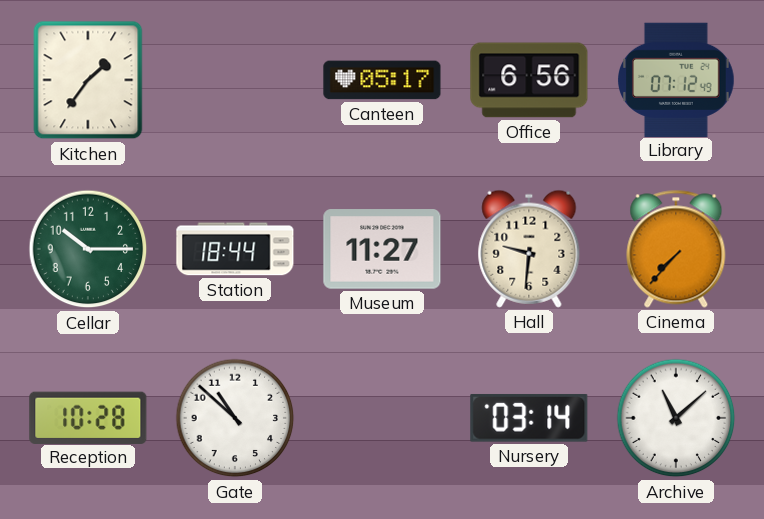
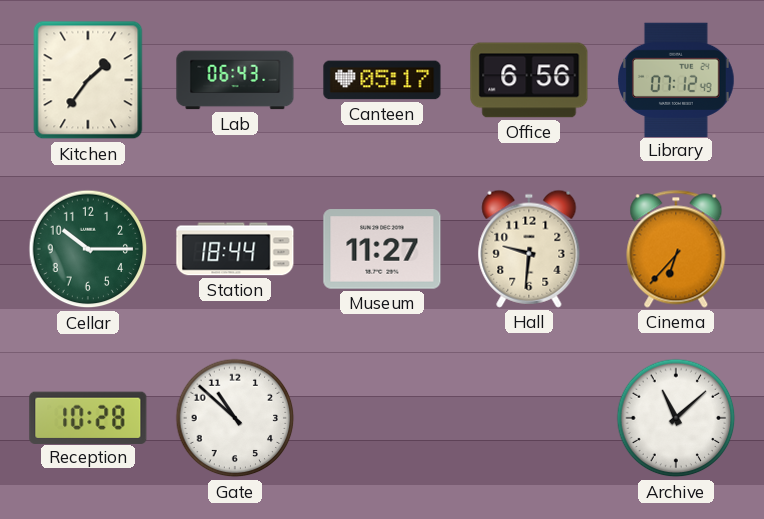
Lab: none -> 06:43
Cinema: 7:37 -> 6:37
Nursery: 03:14 -> none
